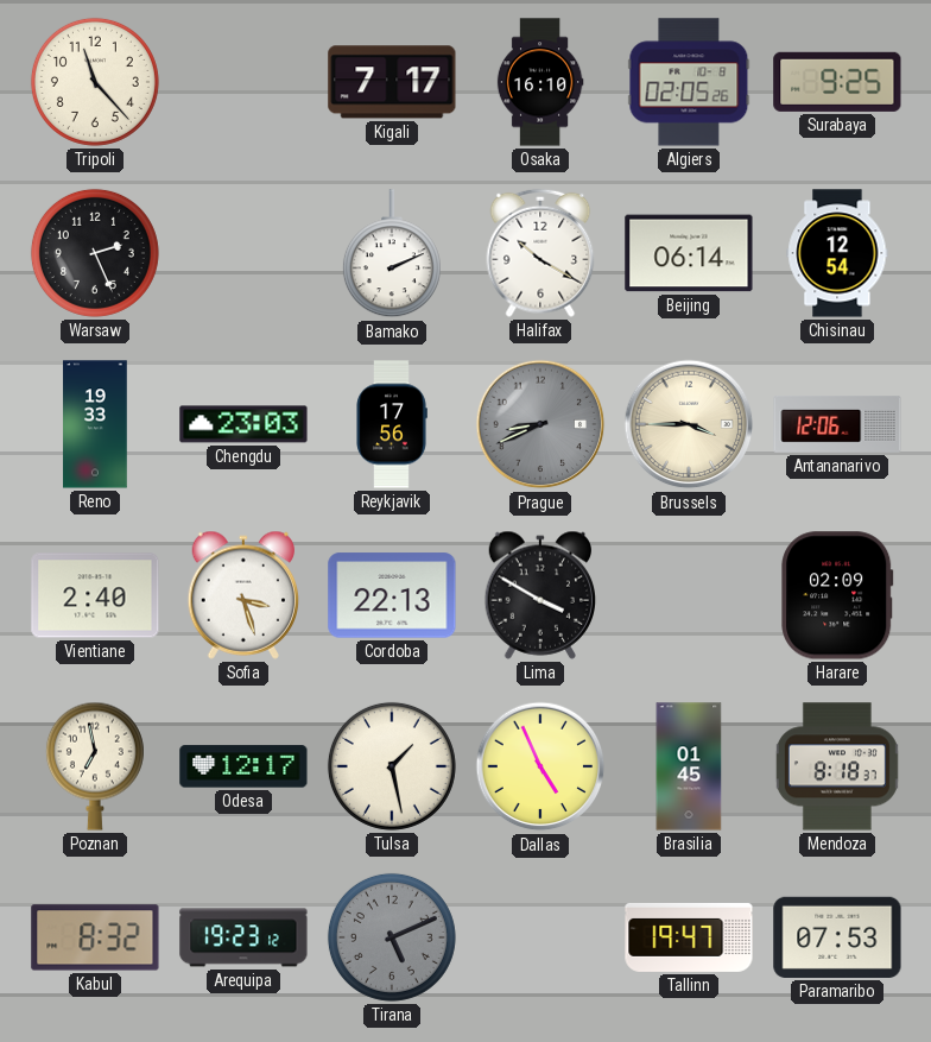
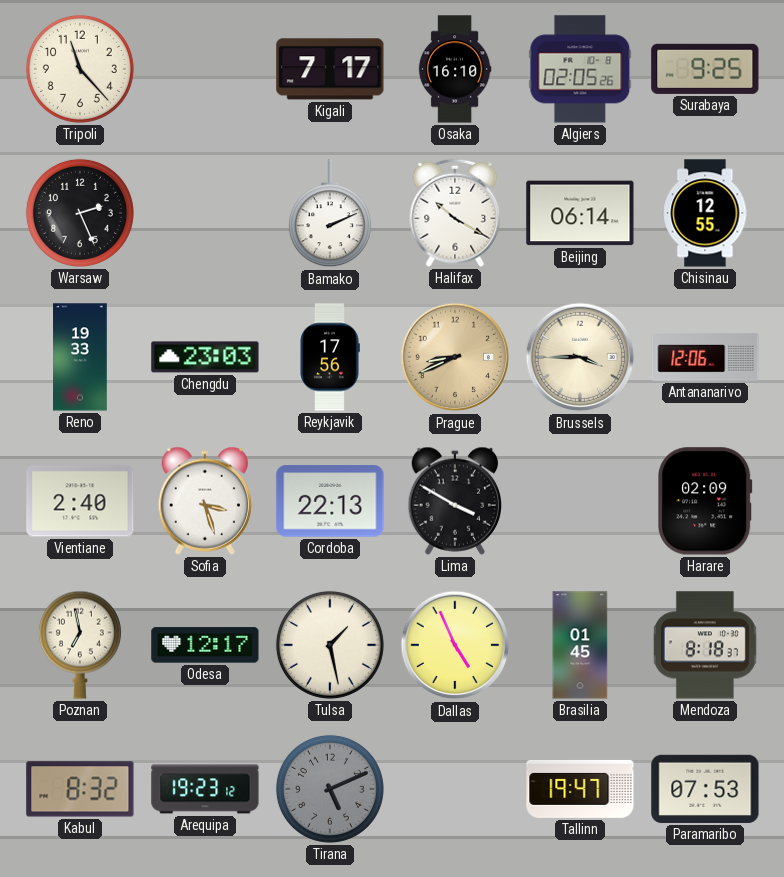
Chisinau: 12:54 -> 12:55
Prague dial: grey -> champagne
